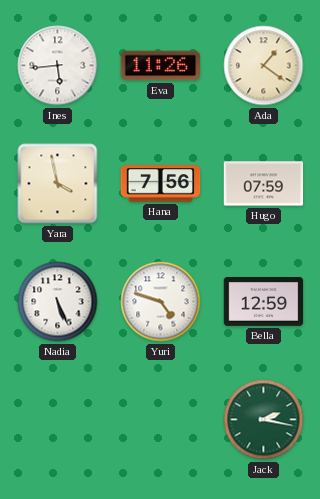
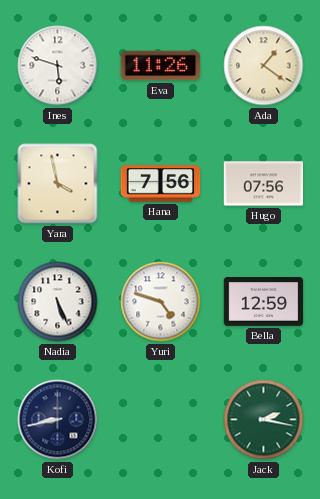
Ines: 5:44 -> 5:48
Hugo: 07:59 -> 07:56
Kofi: none -> 8:43
